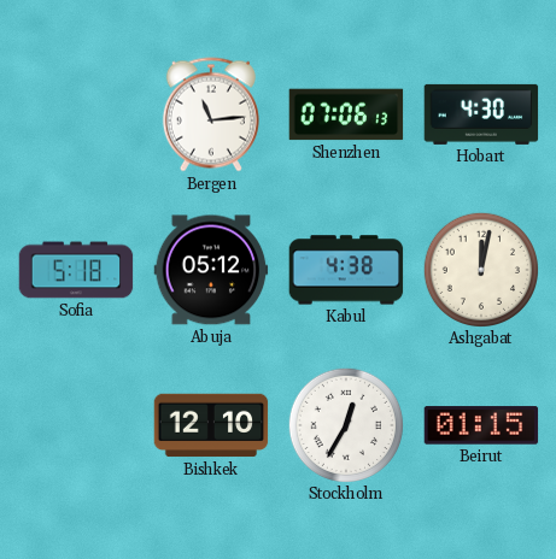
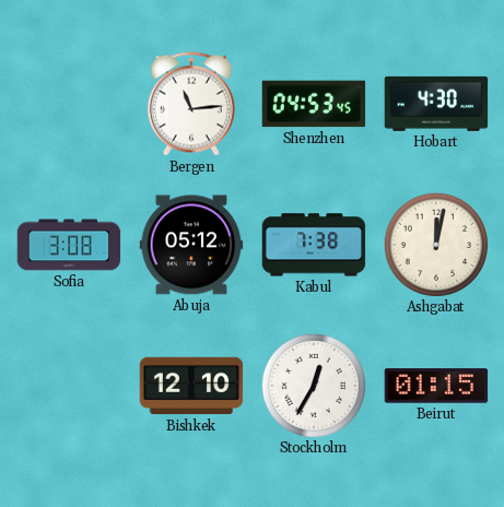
Shenzhen: 07:06 -> 04:53
Sofia: 5:18 -> 3:08
Kabul: 4:38 -> 7:38
